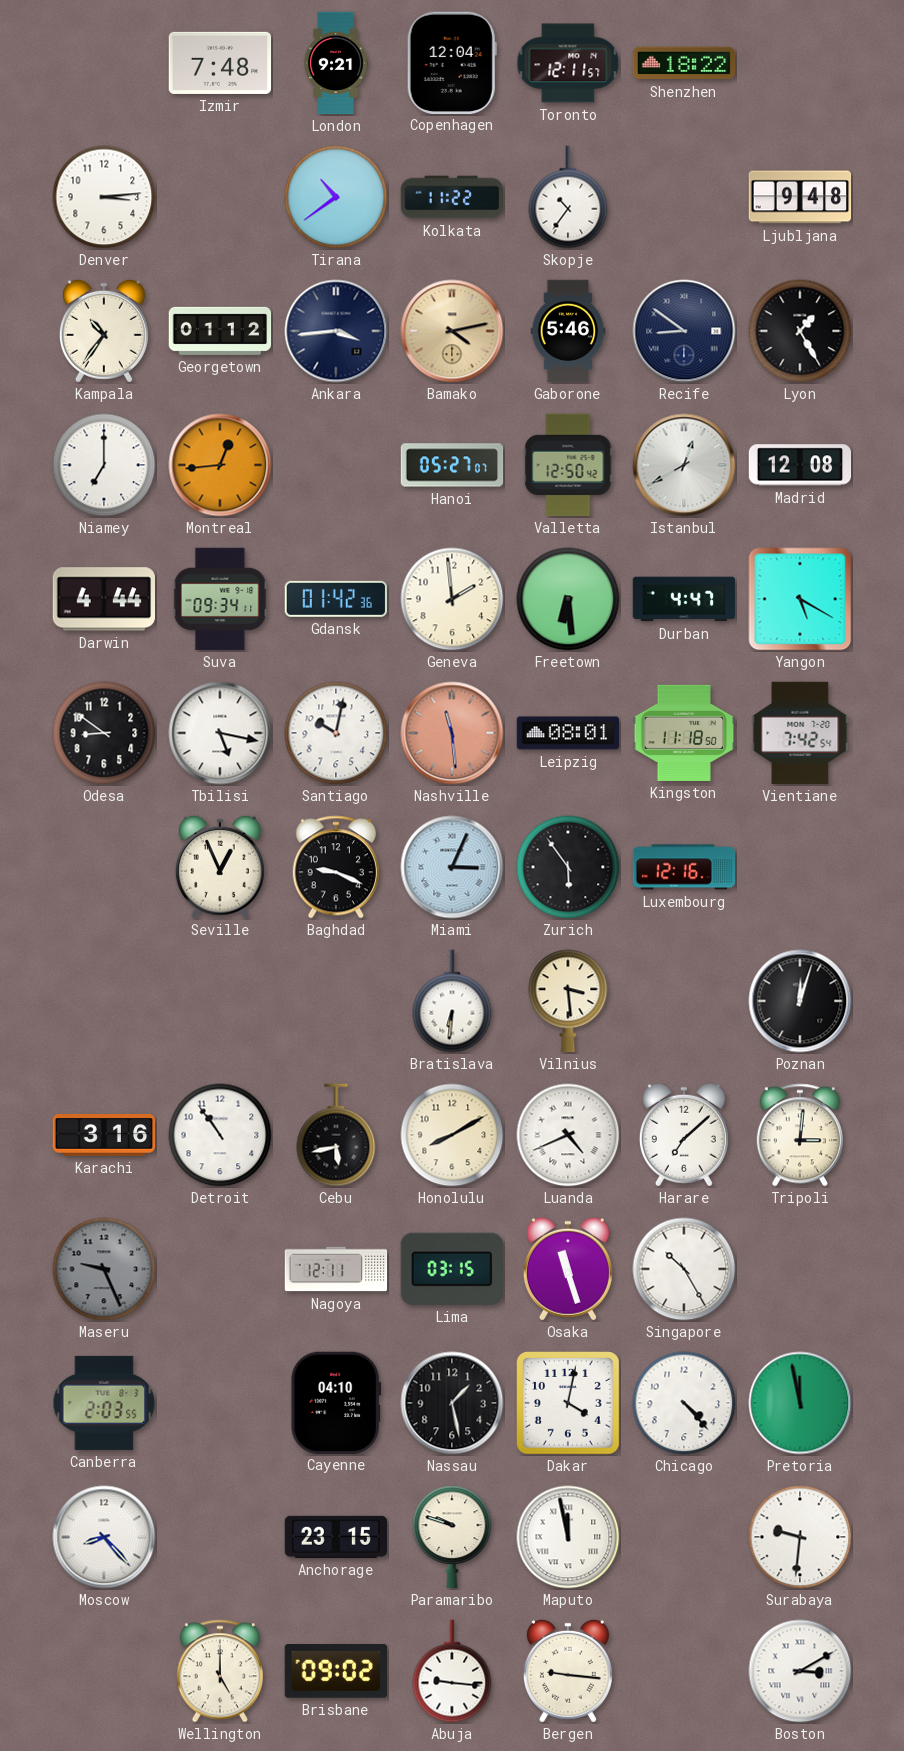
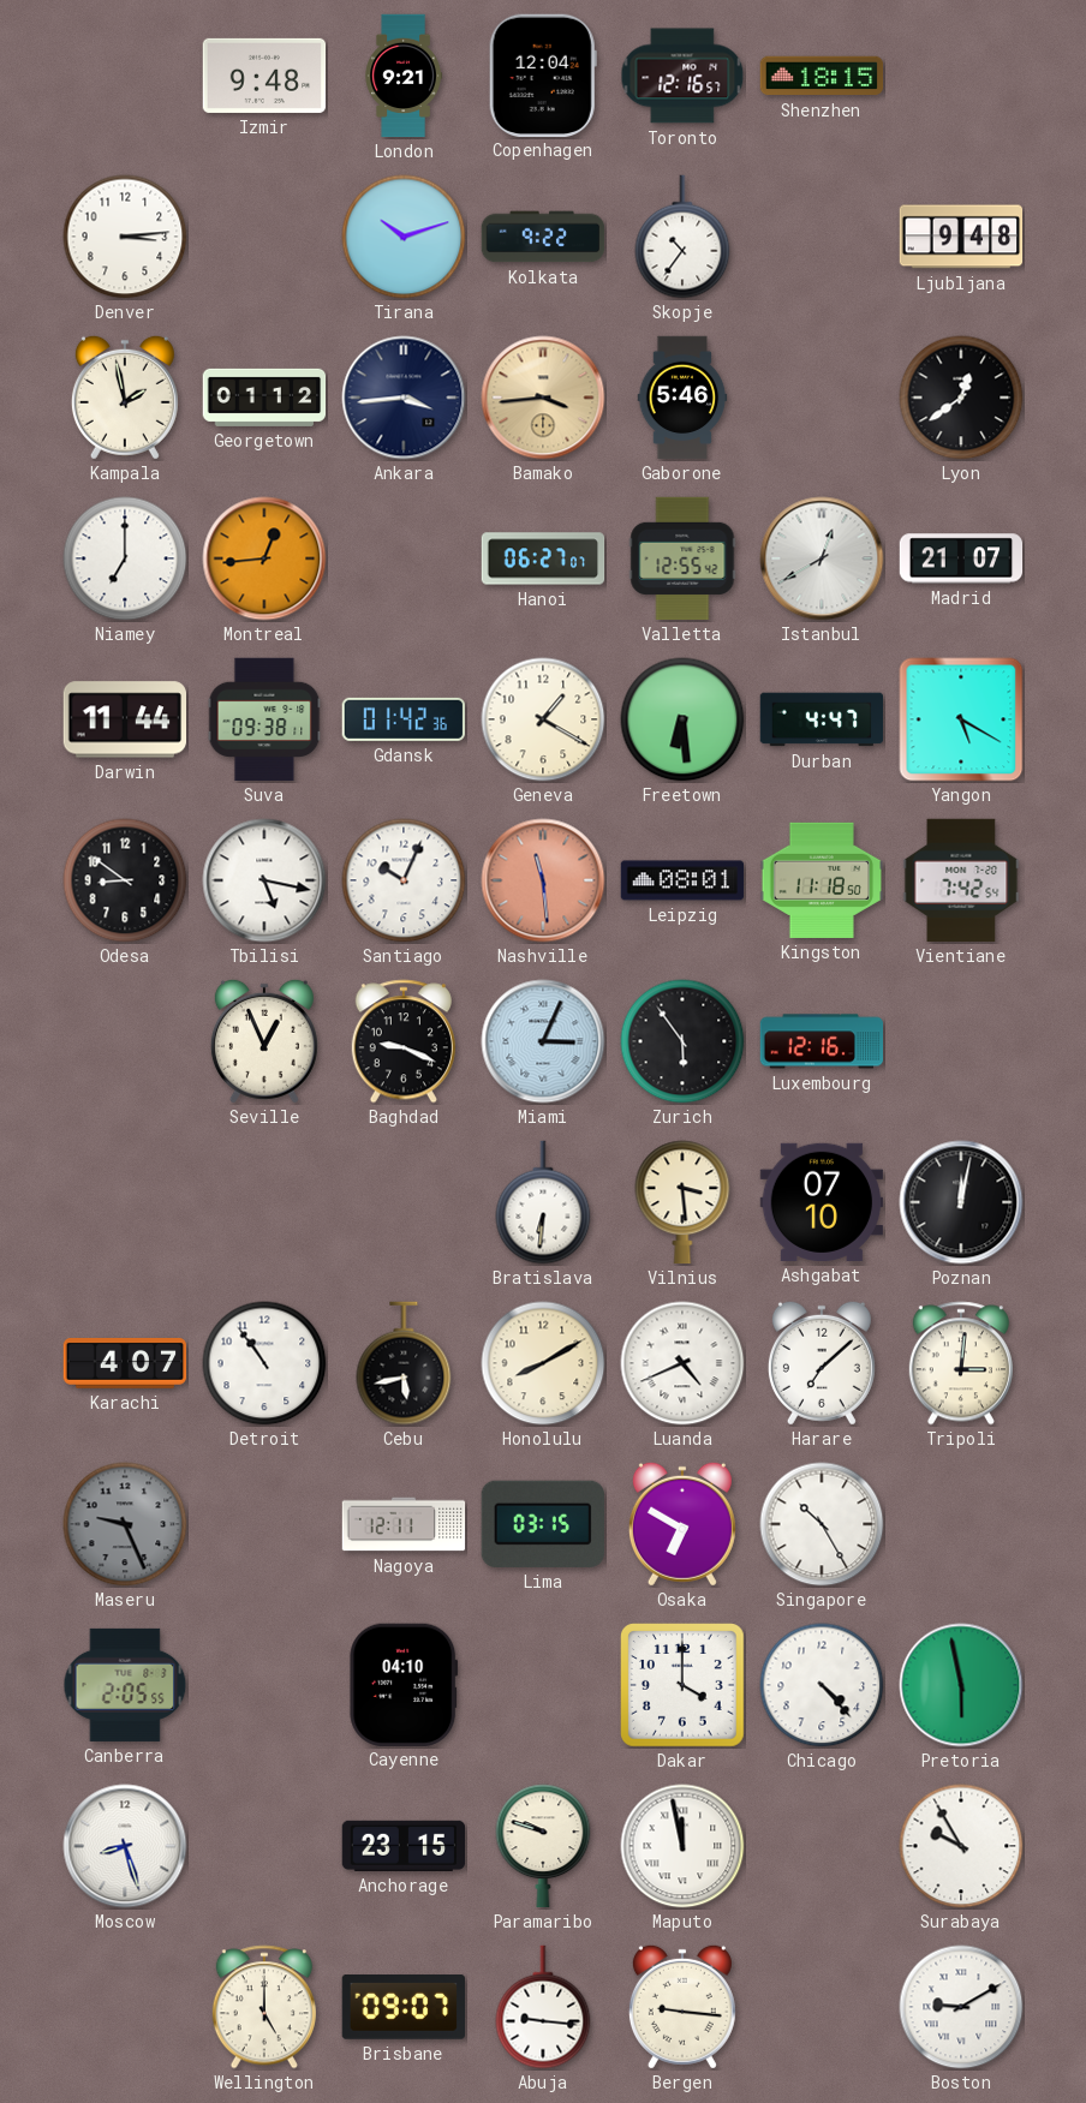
Izmir: 7:48 -> 9:48
Toronto: 12:11 -> 12:16
Shenzhen: 18:22 -> 18:15
Tirana: 10:39 -> 10:12
Kolkata: 11:22 -> 9:22
Kampala: 10:36 -> 1:58
Bamako: 4:13 -> 3:44
Recife: 8:51 -> none
Lyon: 1:25 -> 12:39
Hanoi: 05:27 -> 06:27
Valletta: 12:50 -> 12:55
Madrid: 12:08 -> 21:07
Darwin: 4:44 -> 11:44
Suva: 09:34 -> 09:38
Geneva: 1:59 -> 1:20
Santiago: 10:02 -> 10:04
Ashgabat: none -> 07:10
Poznan: 12:03 -> 12:02
Karachi: 3:16 -> 4:07
Osaka: 11:27 -> 6:50
Canberra: 2:03 -> 2:05
Nassau: 1:28 -> none
Dakar: 4:02 -> 4:00
Pretoria: 11:58 -> 5:58
Moscow: 8:23 -> 8:27
Surabaya: 9:31 -> 9:55
Brisbane: 09:02 -> 09:07
Boston: 3:10 -> 9:10
